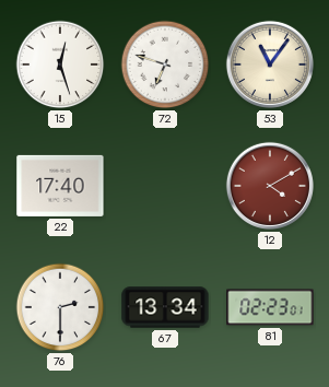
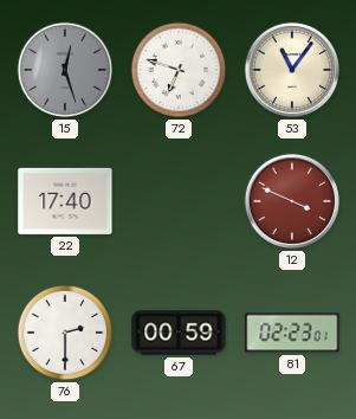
15 dial: white -> grey
12: 4:10 -> 3:49
67: 13:34 -> 00:59
